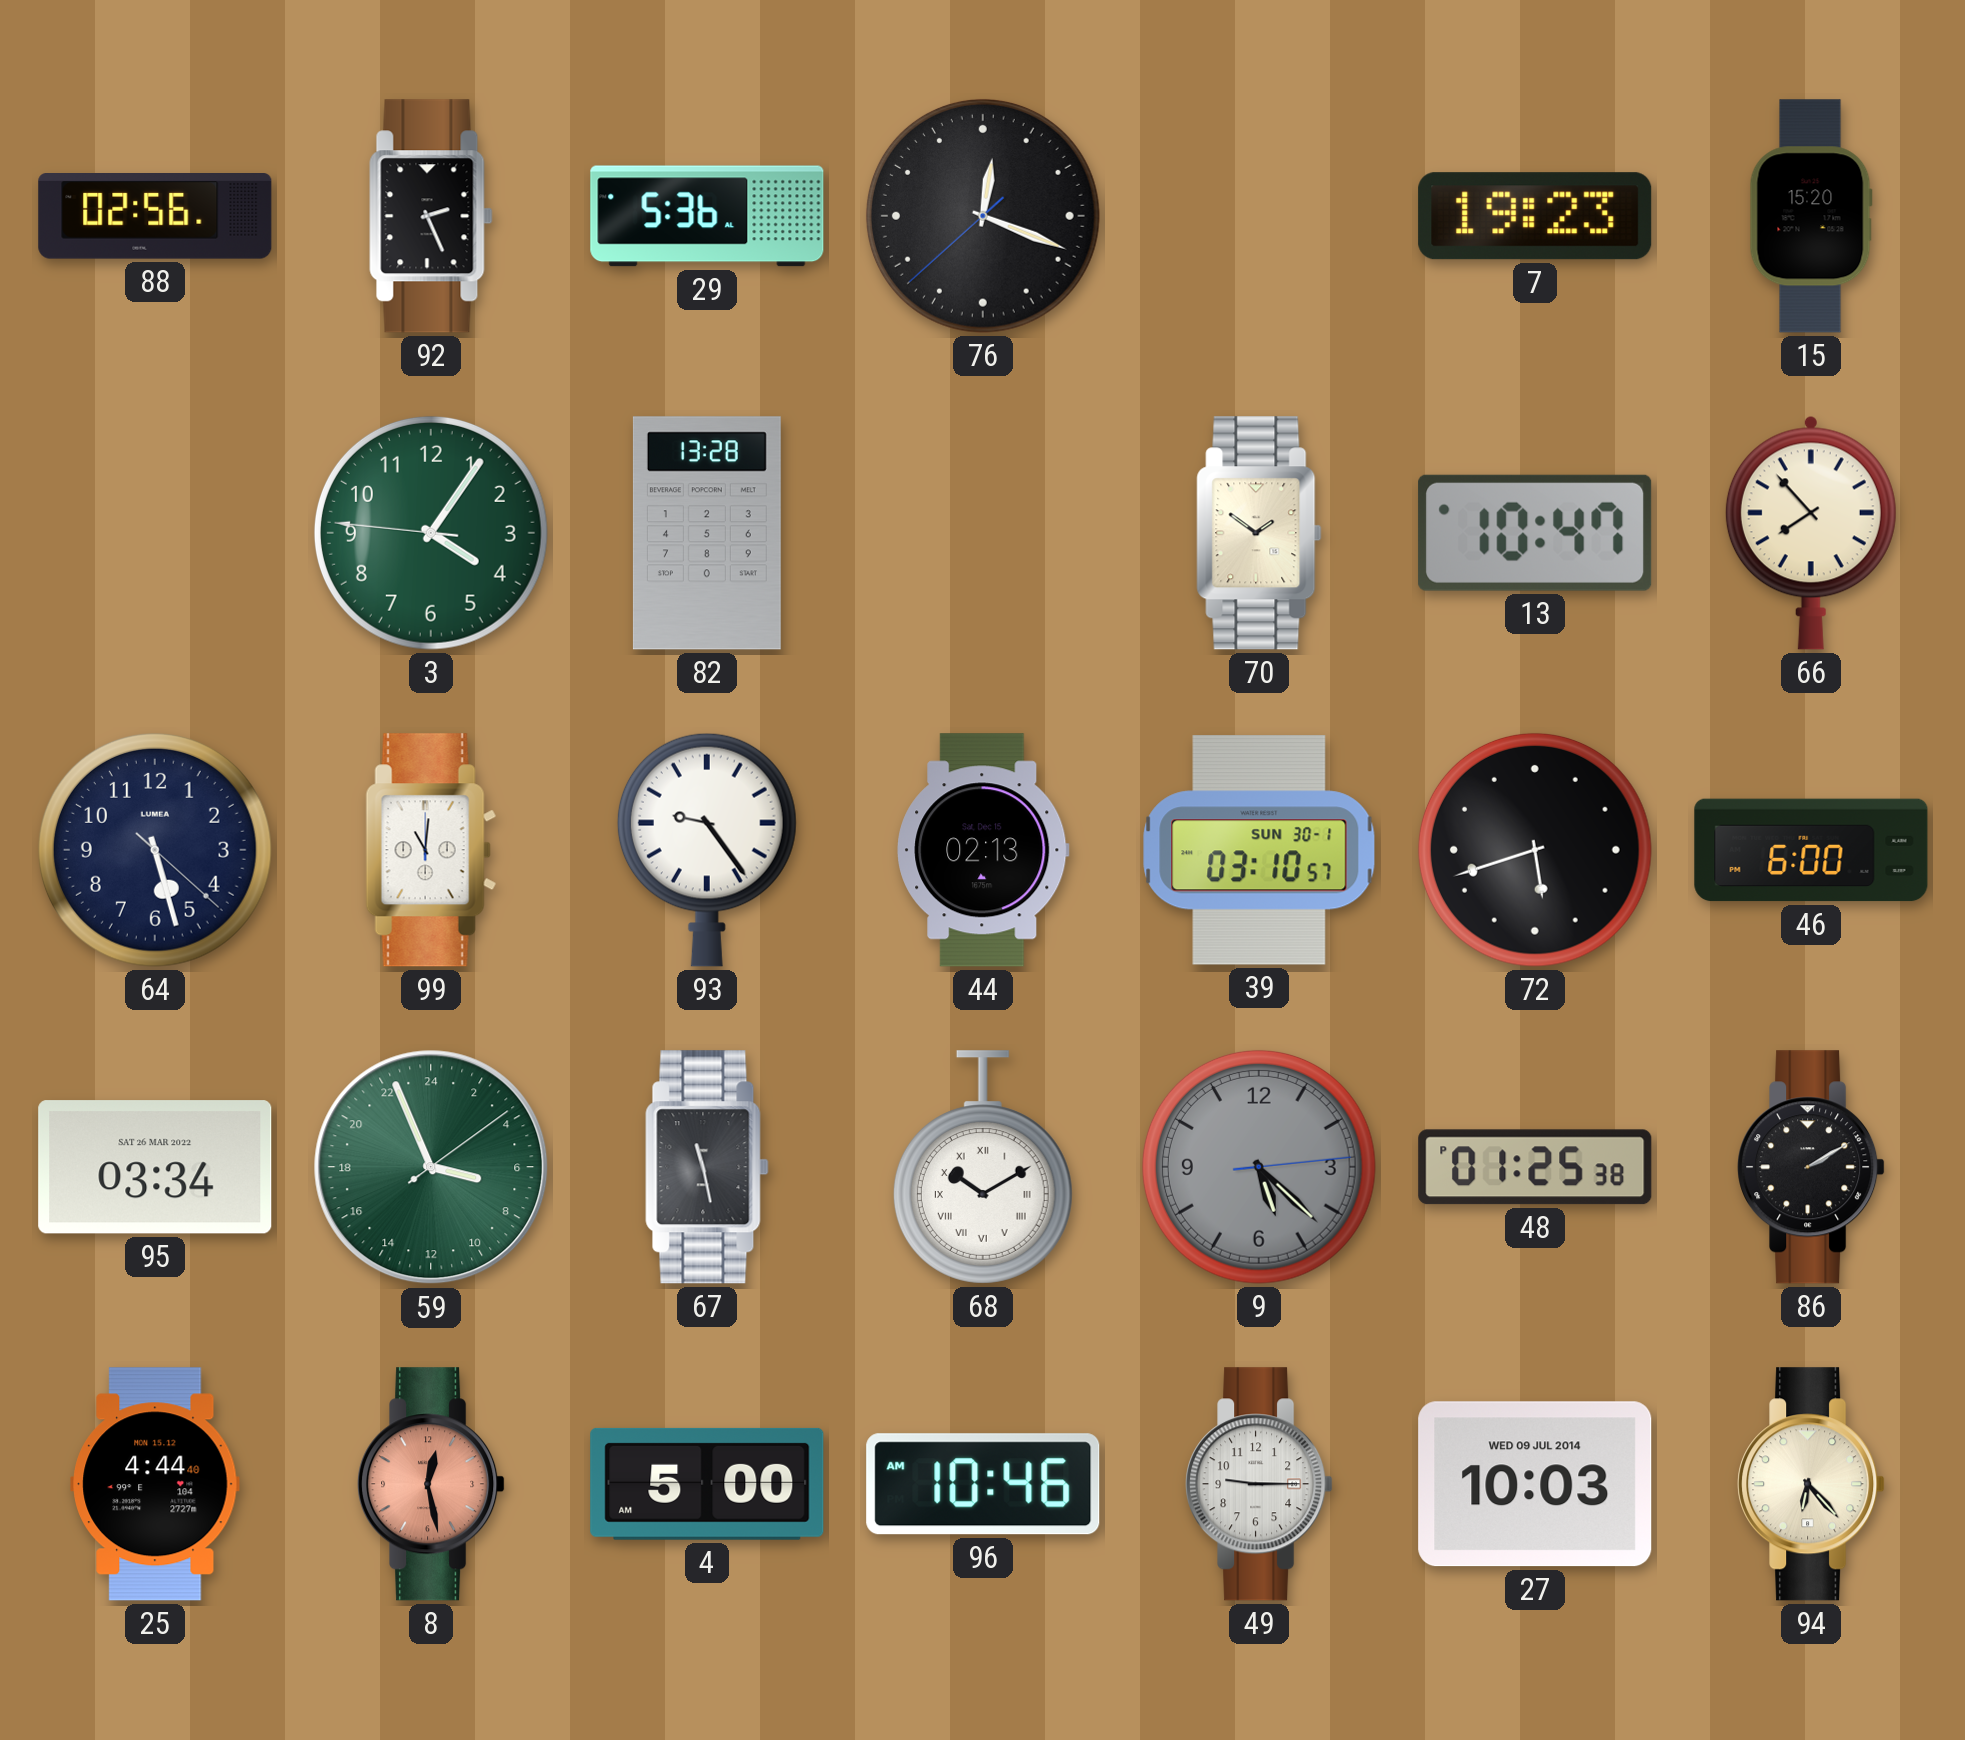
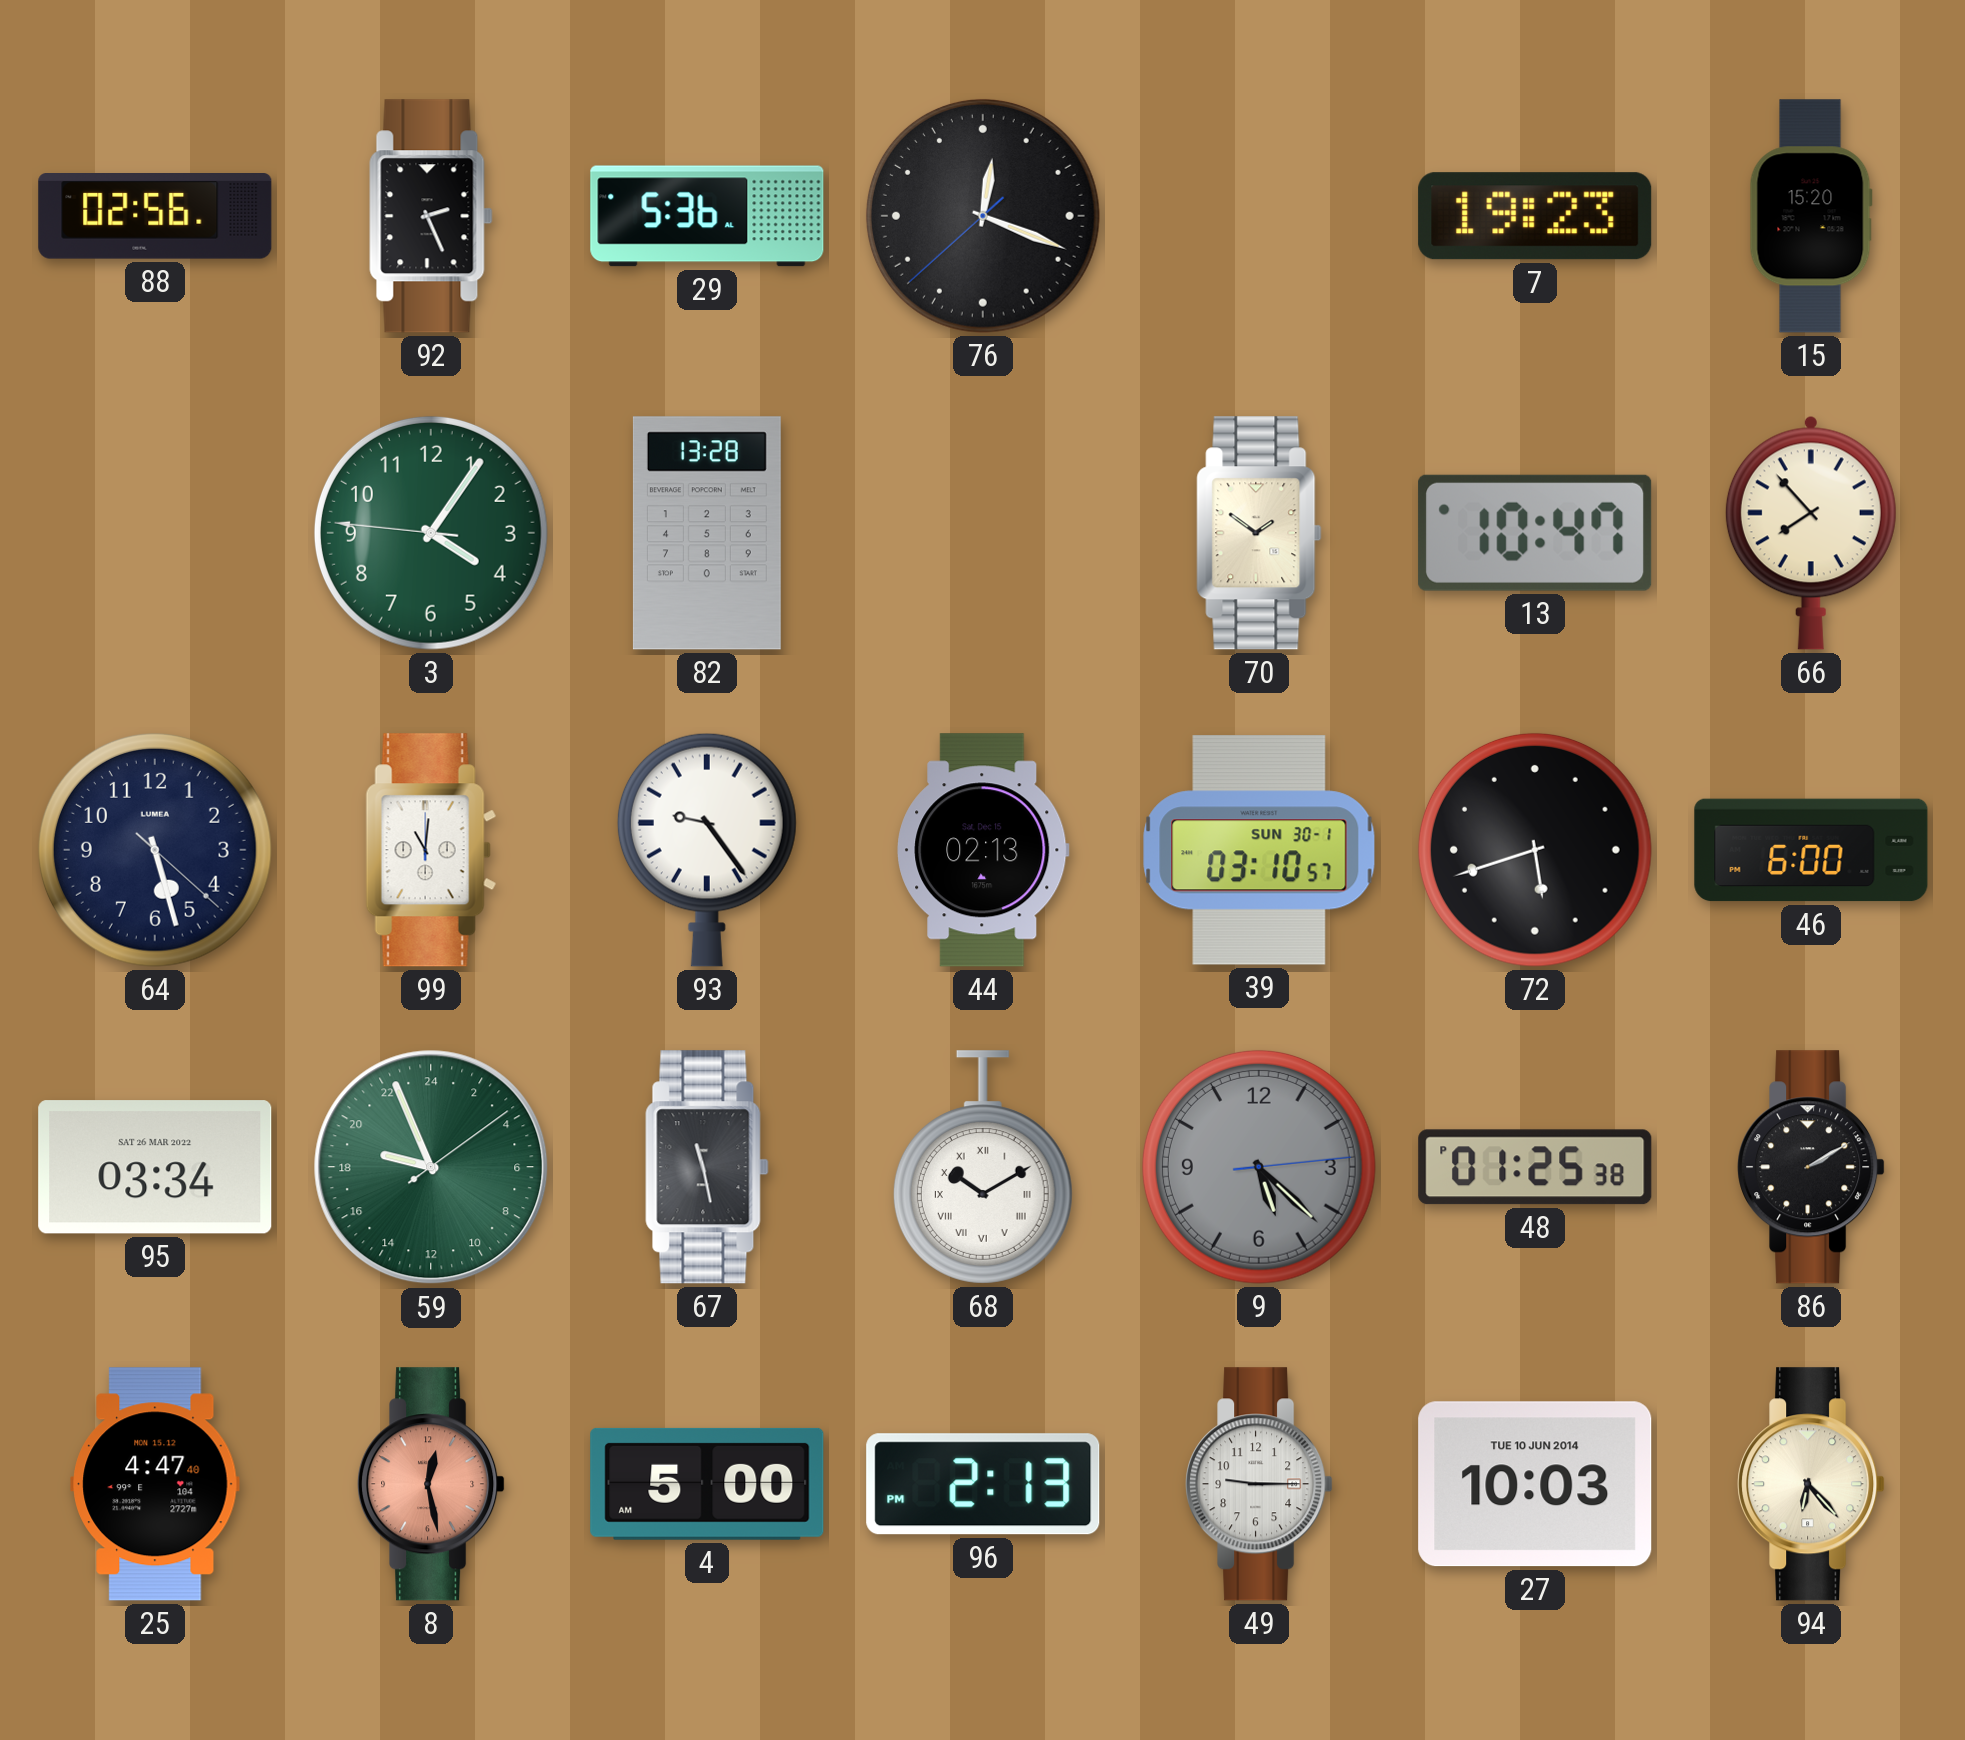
59: 6:56 -> 18:56
25: 4:44 -> 4:47
96: 10:46 -> 2:13
27 date: WED 09 JUL 2014 -> TUE 10 JUN 2014
